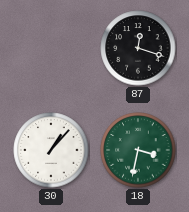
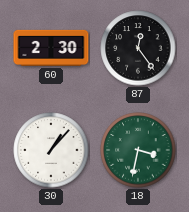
60: none -> 2:30
87: 12:18 -> 12:24
